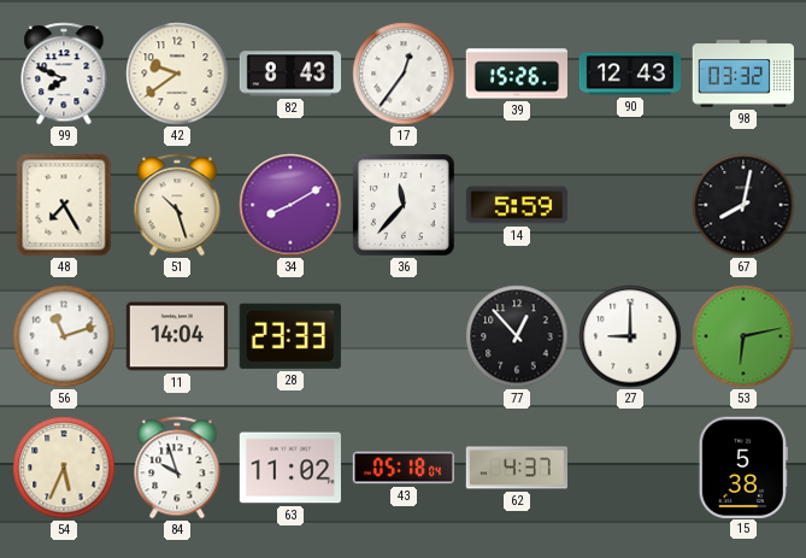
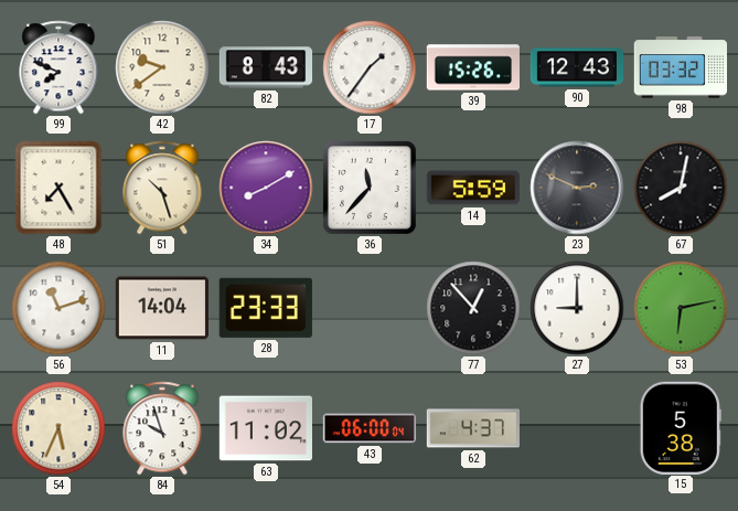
17: 12:36 -> 1:36
23: none -> 2:49
43: 05:18 -> 06:00
